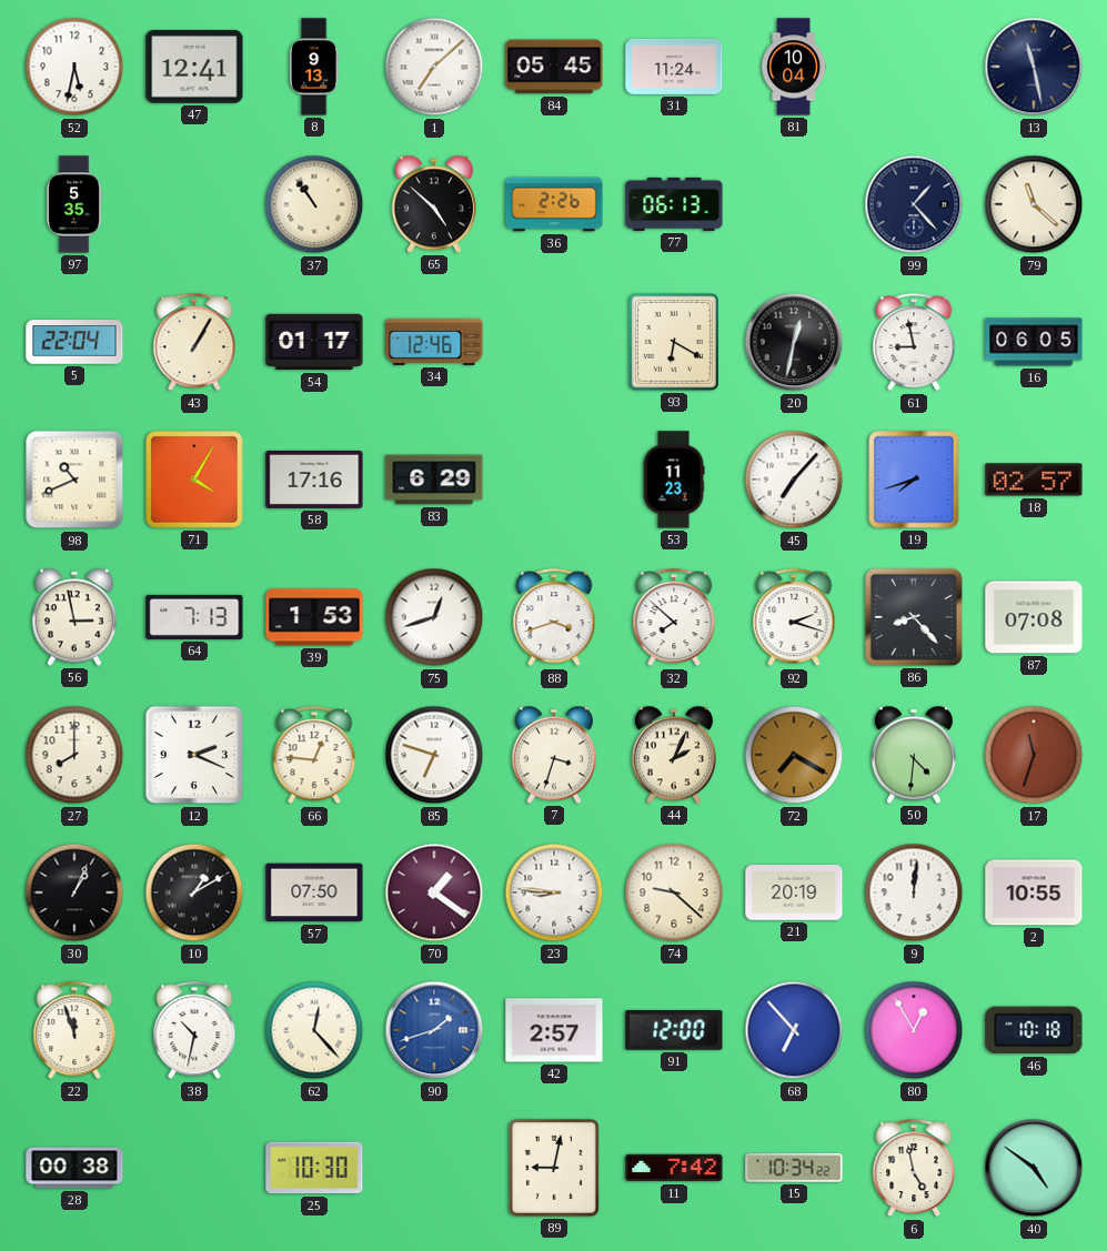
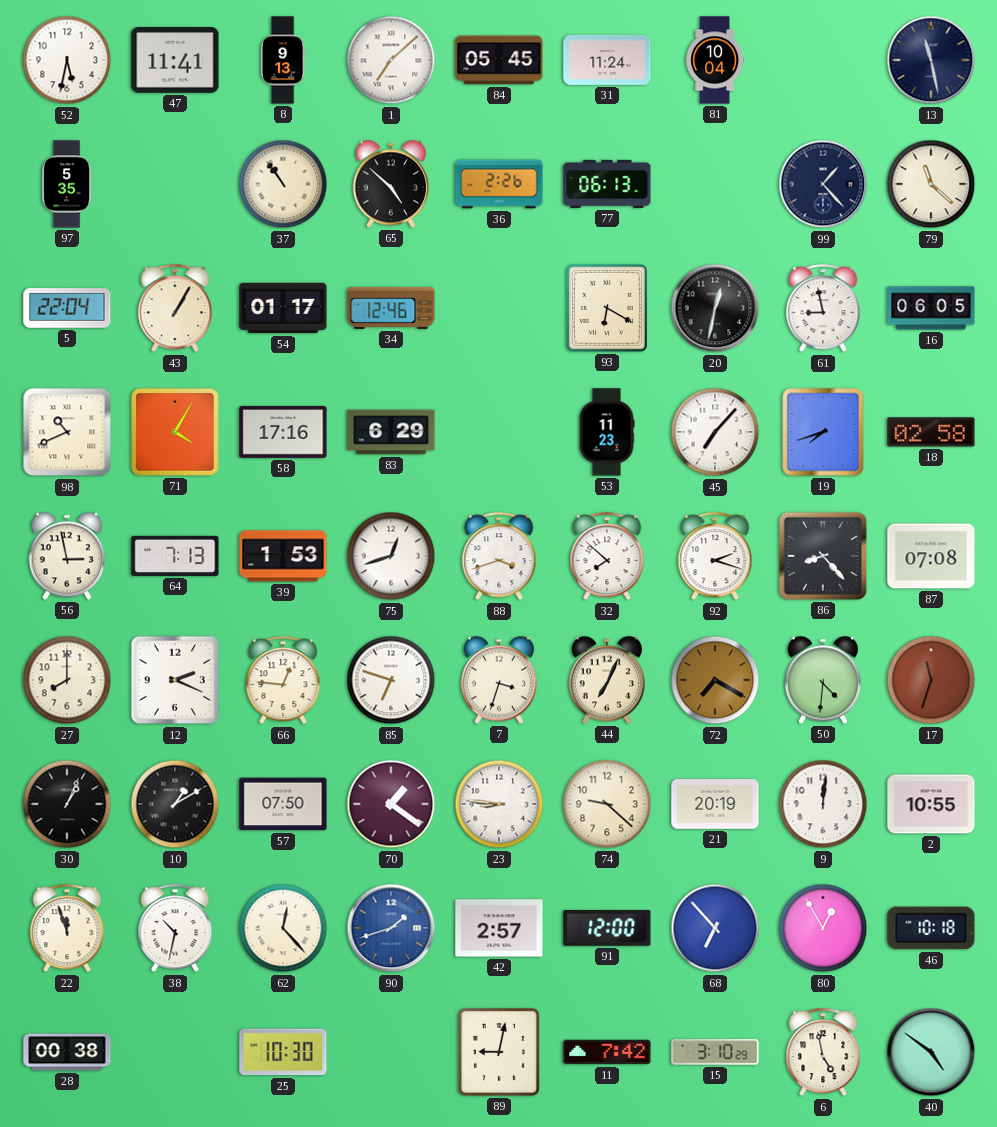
47: 12:41 -> 11:41
18: 02:57 -> 02:58
44: 2:04 -> 7:04
15: 10:34 -> 3:10
